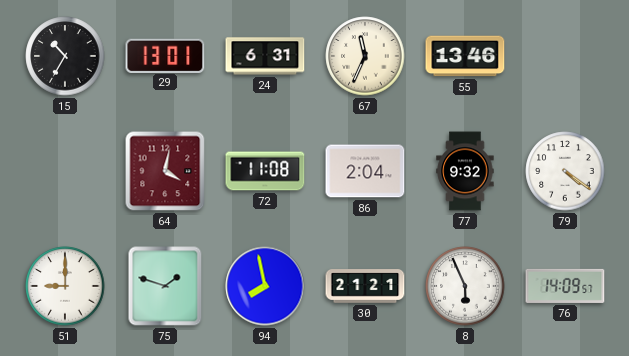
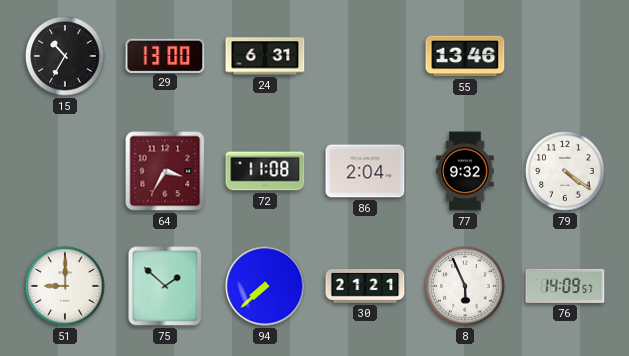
29: 13:01 -> 13:00
67: 11:34 -> none
64: 4:02 -> 3:35
75: 1:48 -> 1:52
94: 7:58 -> 7:38
